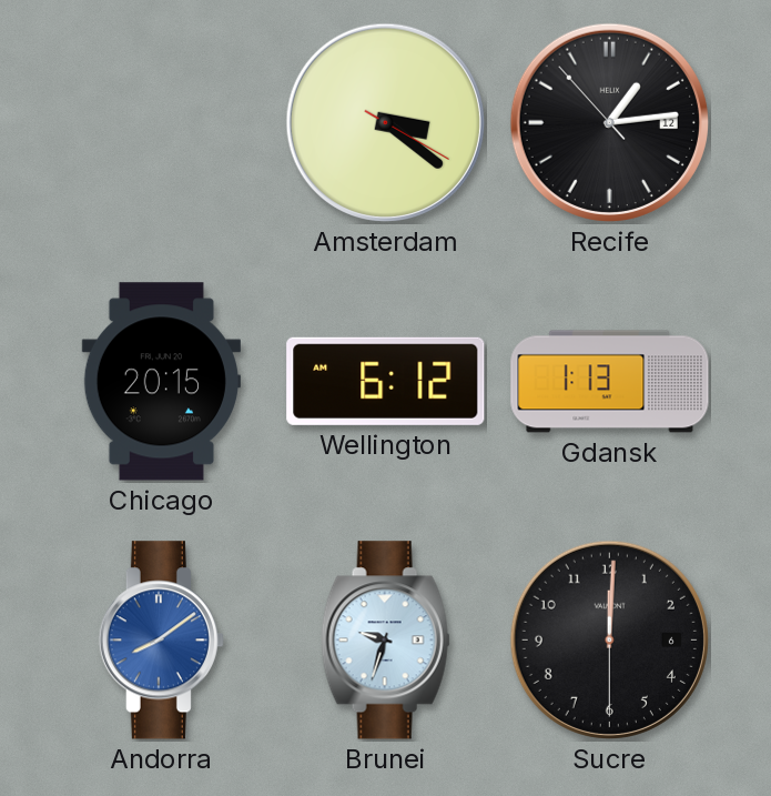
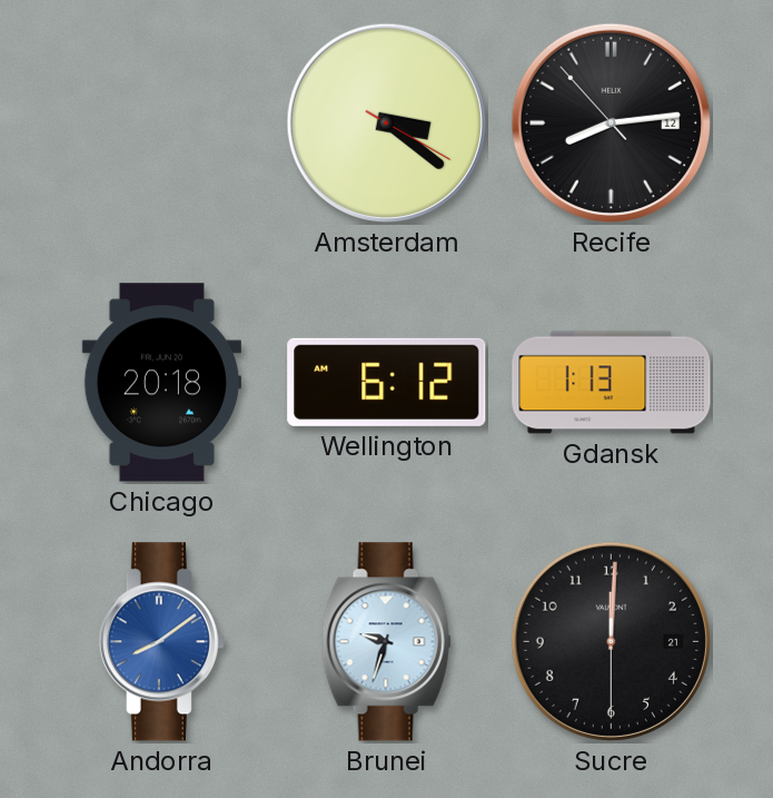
Recife: 1:13 -> 8:13
Chicago: 20:15 -> 20:18
Sucre date: 6 -> 21
